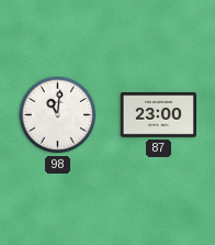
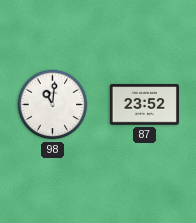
87: 23:00 -> 23:52
